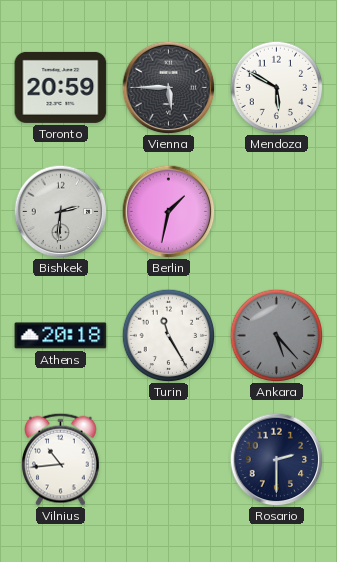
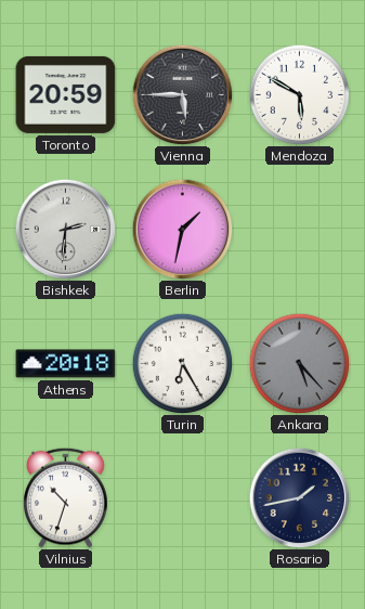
Turin: 11:25 -> 6:25
Vilnius: 10:44 -> 10:33
Rosario: 2:30 -> 1:43
